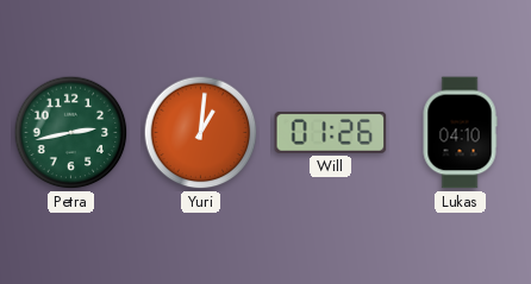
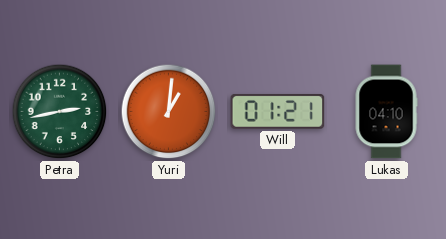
Will: 01:26 -> 01:21
